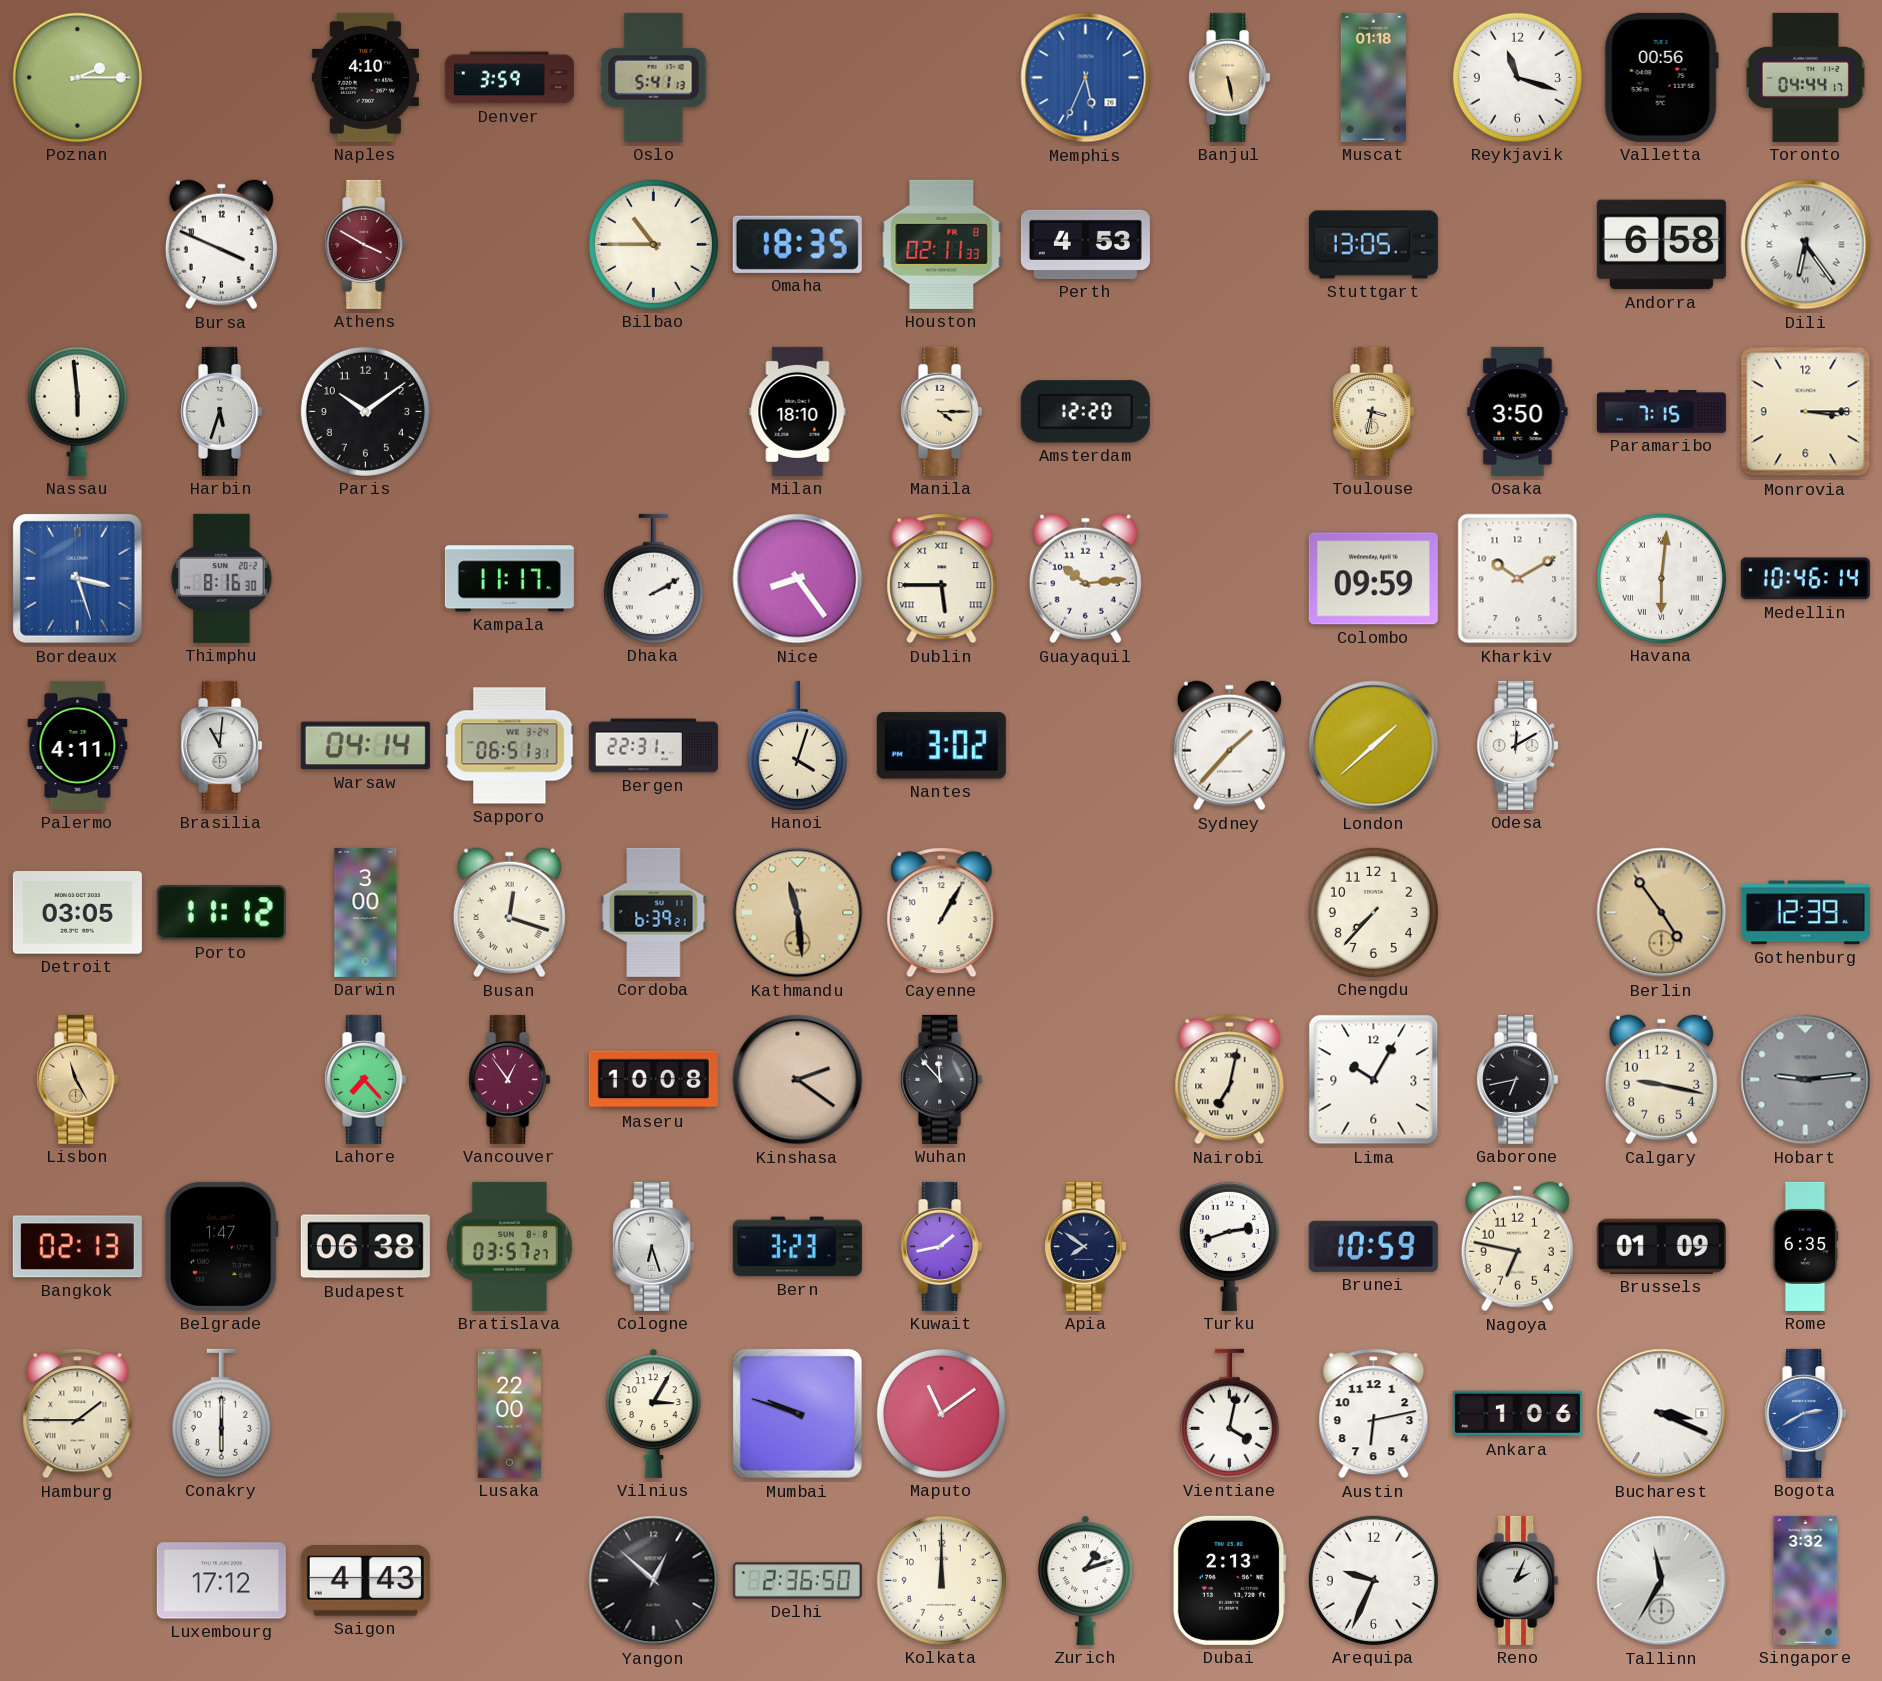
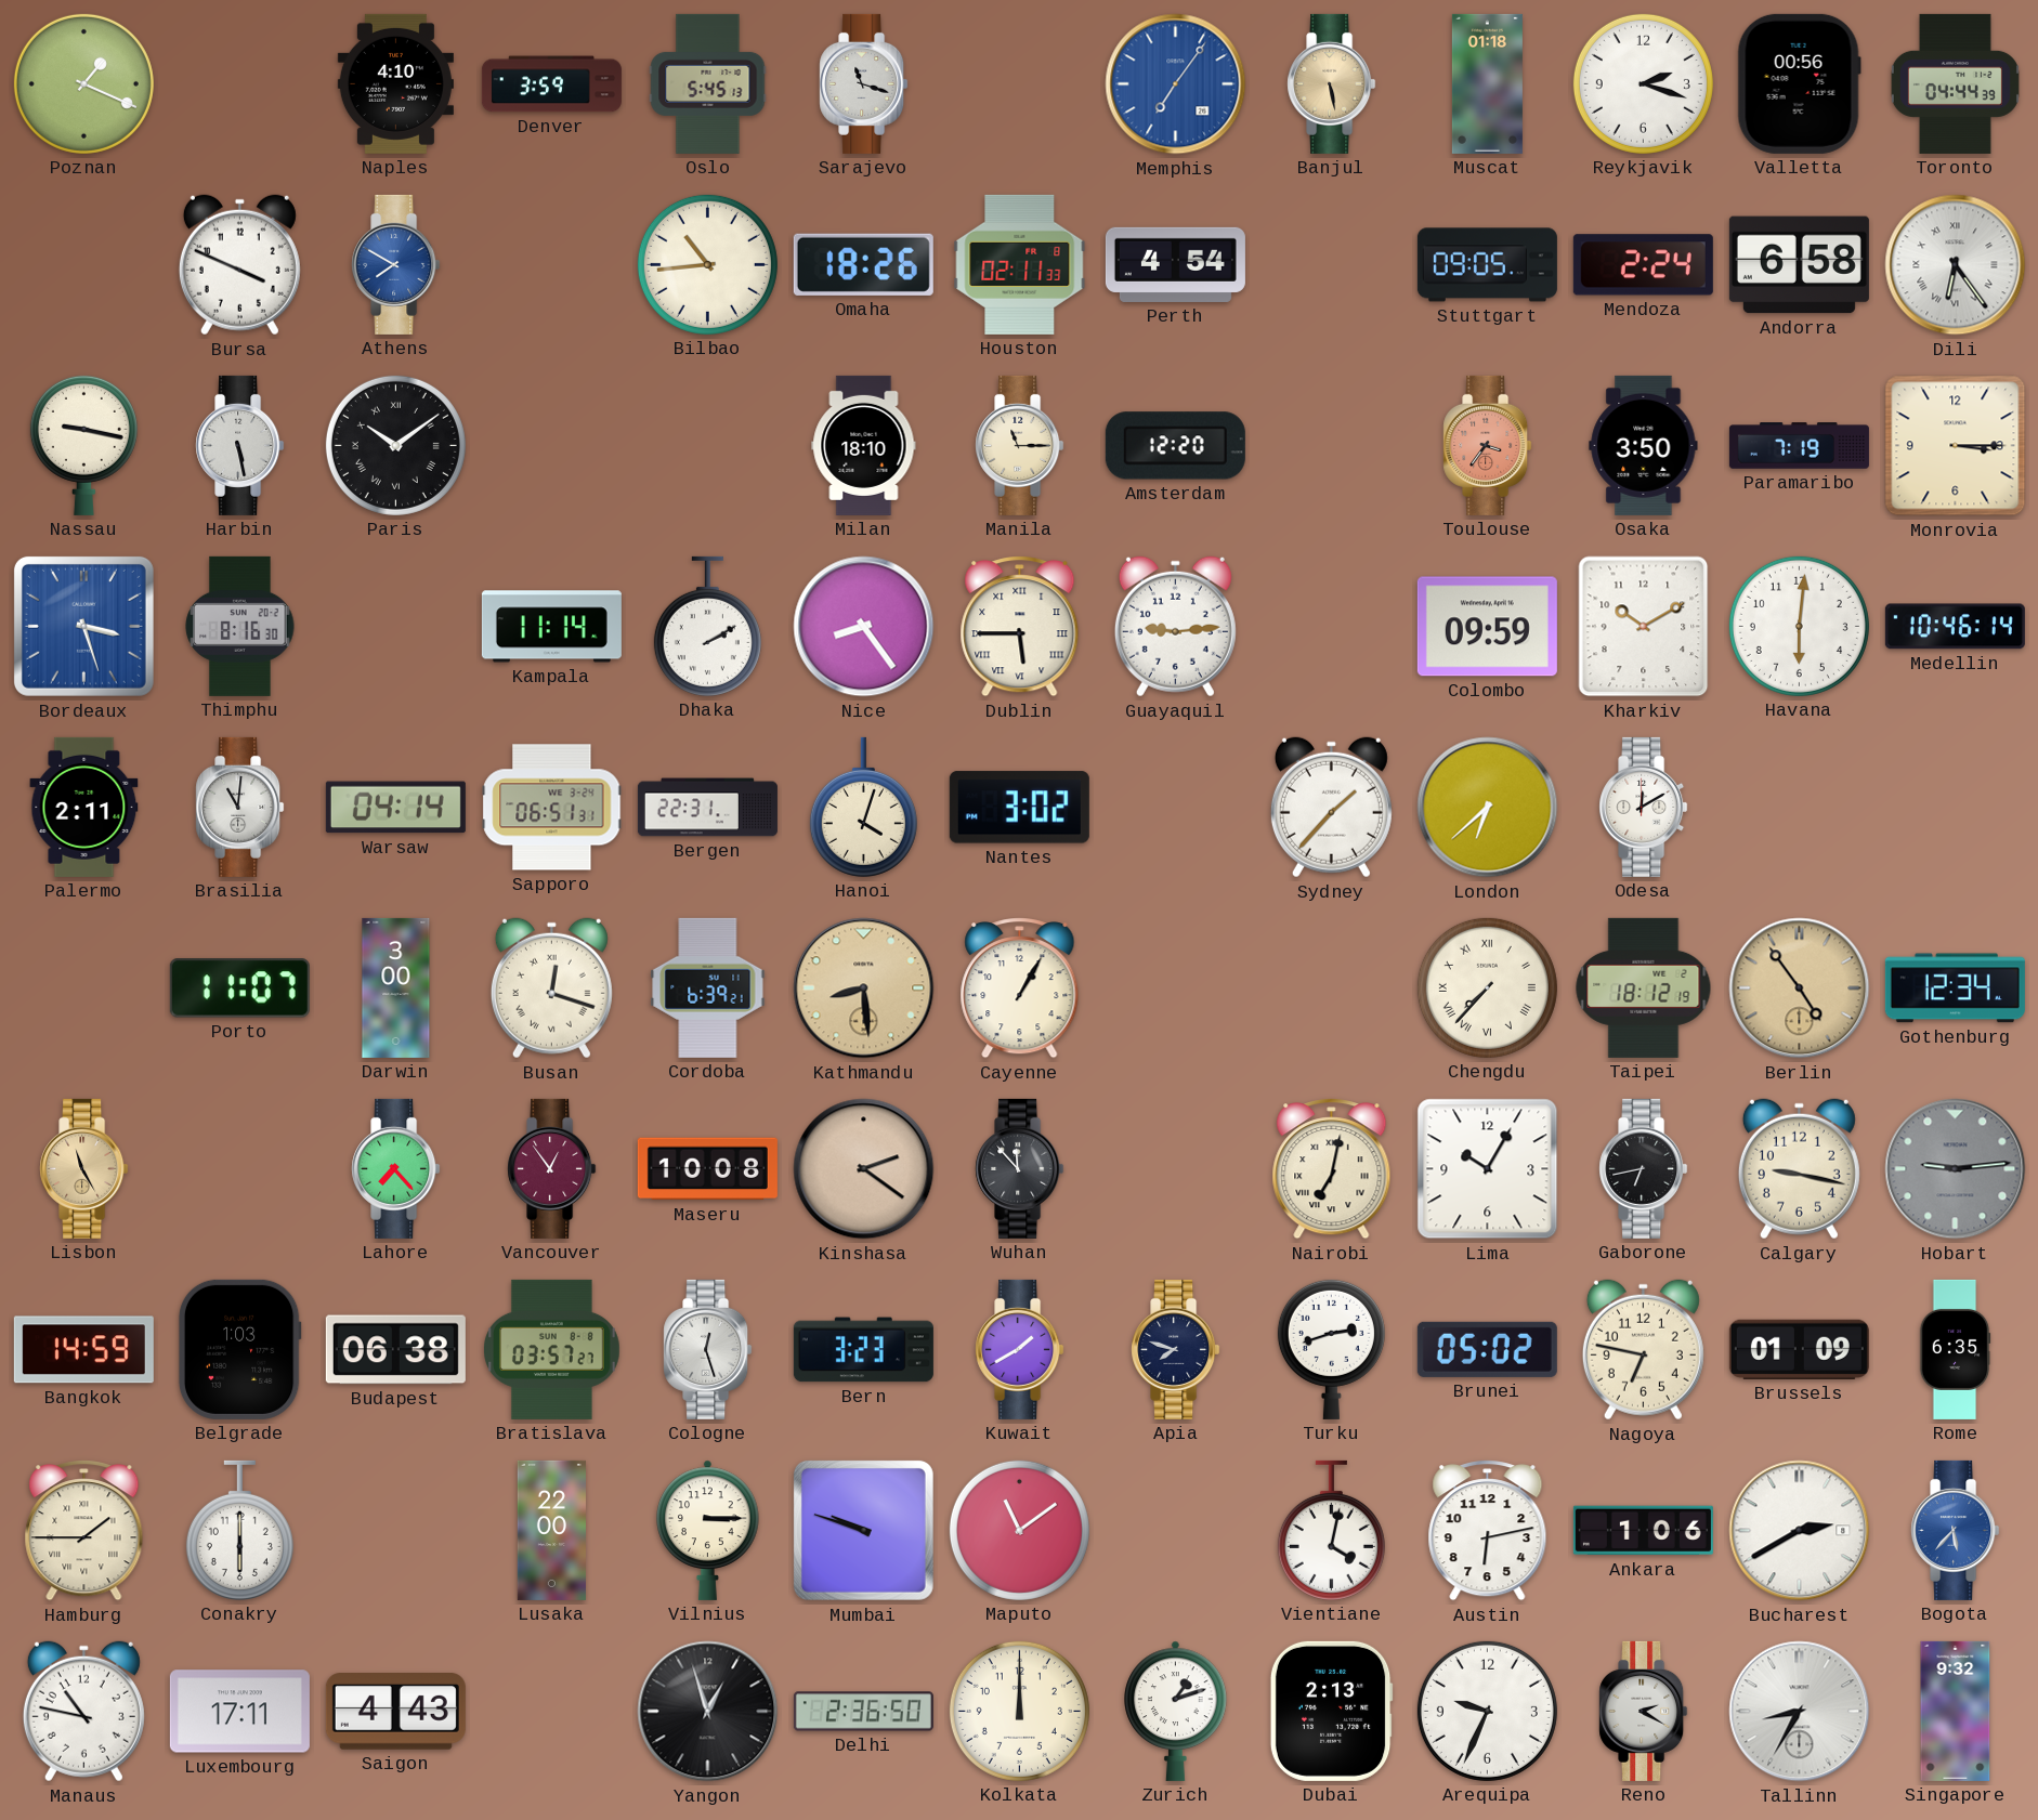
Poznan: 2:15 -> 1:19
Oslo: 5:41 -> 5:45
Sarajevo: none -> 11:18
Memphis: 5:34 -> 7:06
Reykjavik: 11:18 -> 2:18
Toronto: 04:44:17 -> 04:44:39
Athens: 3:50 -> 7:50
Athens dial: burgundy -> blue
Bilbao: 10:45 -> 10:44
Omaha: 18:35 -> 18:26
Perth: 4:53 -> 4:54
Stuttgart: 13:05 -> 09:05
Mendoza: none -> 2:24
Nassau: 5:59 -> 9:17
Harbin: 5:33 -> 5:28
Paris numerals: Arabic -> Roman
Manila: 4:15 -> 11:15
Toulouse: 3:32 -> 3:36
Toulouse dial: cream -> salmon
Paramaribo: 7:15 -> 7:19
Kampala: 11:17 -> 11:14
Guayaquil: 10:14 -> 9:14
Havana numerals: Roman -> Arabic
Palermo: 4:11 -> 2:11
London: 1:38 -> 6:38
Detroit: 03:05 -> none
Porto: 11:12 -> 11:07
Kathmandu: 11:29 -> 8:29
Chengdu numerals: Arabic -> Roman
Taipei: none -> 18:12
Gothenburg: 12:39 -> 12:34
Bangkok: 02:13 -> 14:59
Belgrade: 1:47 -> 1:03
Cologne: 6:27 -> 12:27
Kuwait: 1:43 -> 1:40
Apia: 7:51 -> 7:48
Brunei: 10:59 -> 05:02
Vilnius: 3:05 -> 3:15
Bucharest: 3:19 -> 2:40
Bogota: 2:40 -> 5:37
Manaus: none -> 10:47
Luxembourg: 17:12 -> 17:11
Yangon: 12:52 -> 12:57
Reno: 2:04 -> 2:20
Tallinn: 11:35 -> 8:35
Singapore: 3:32 -> 9:32
